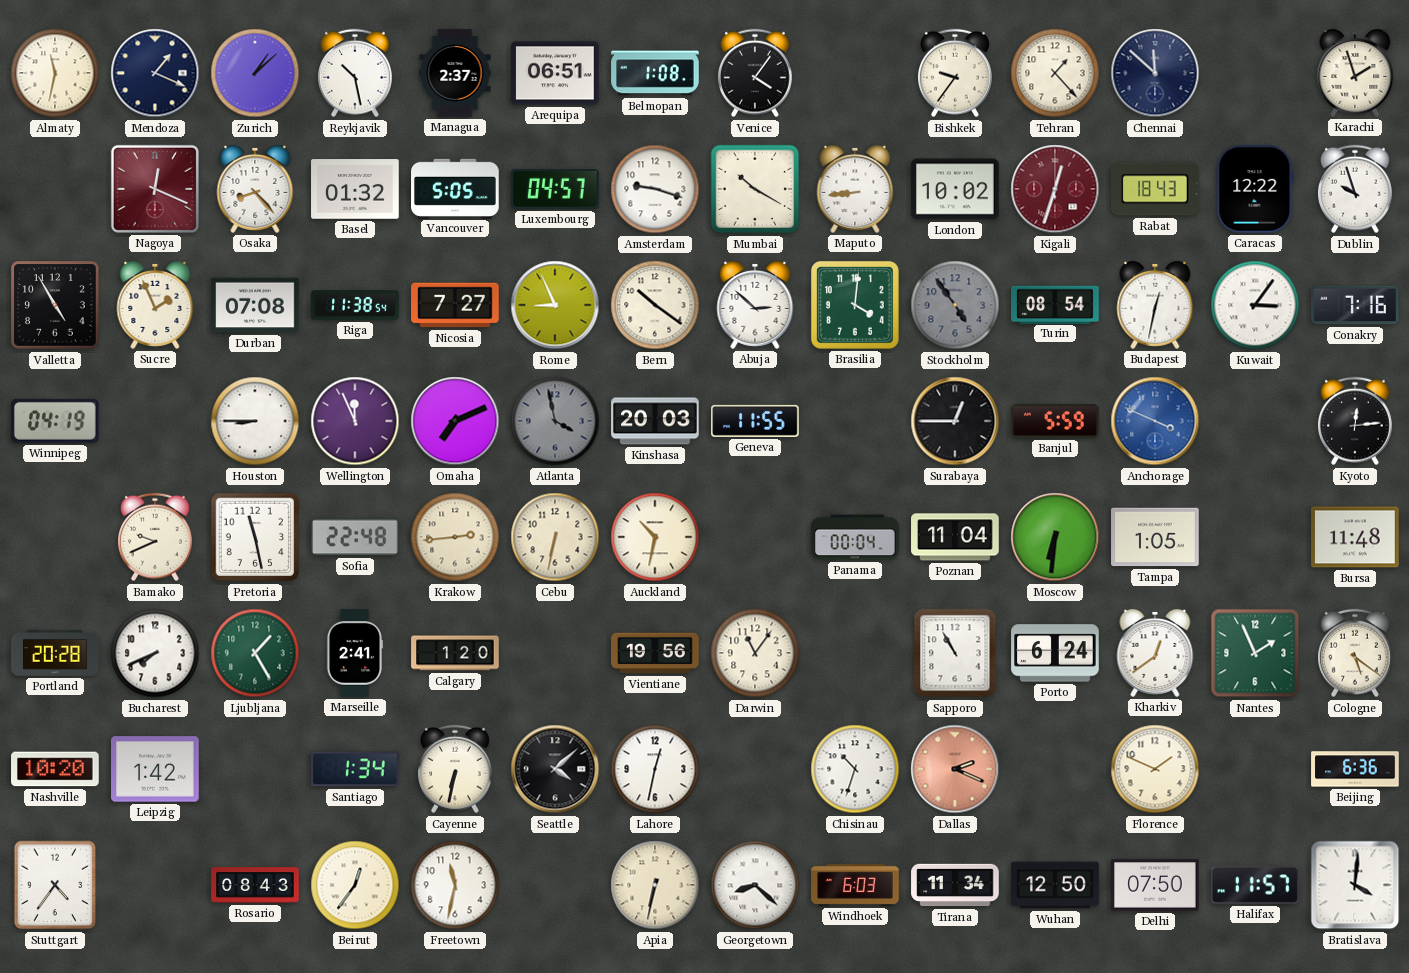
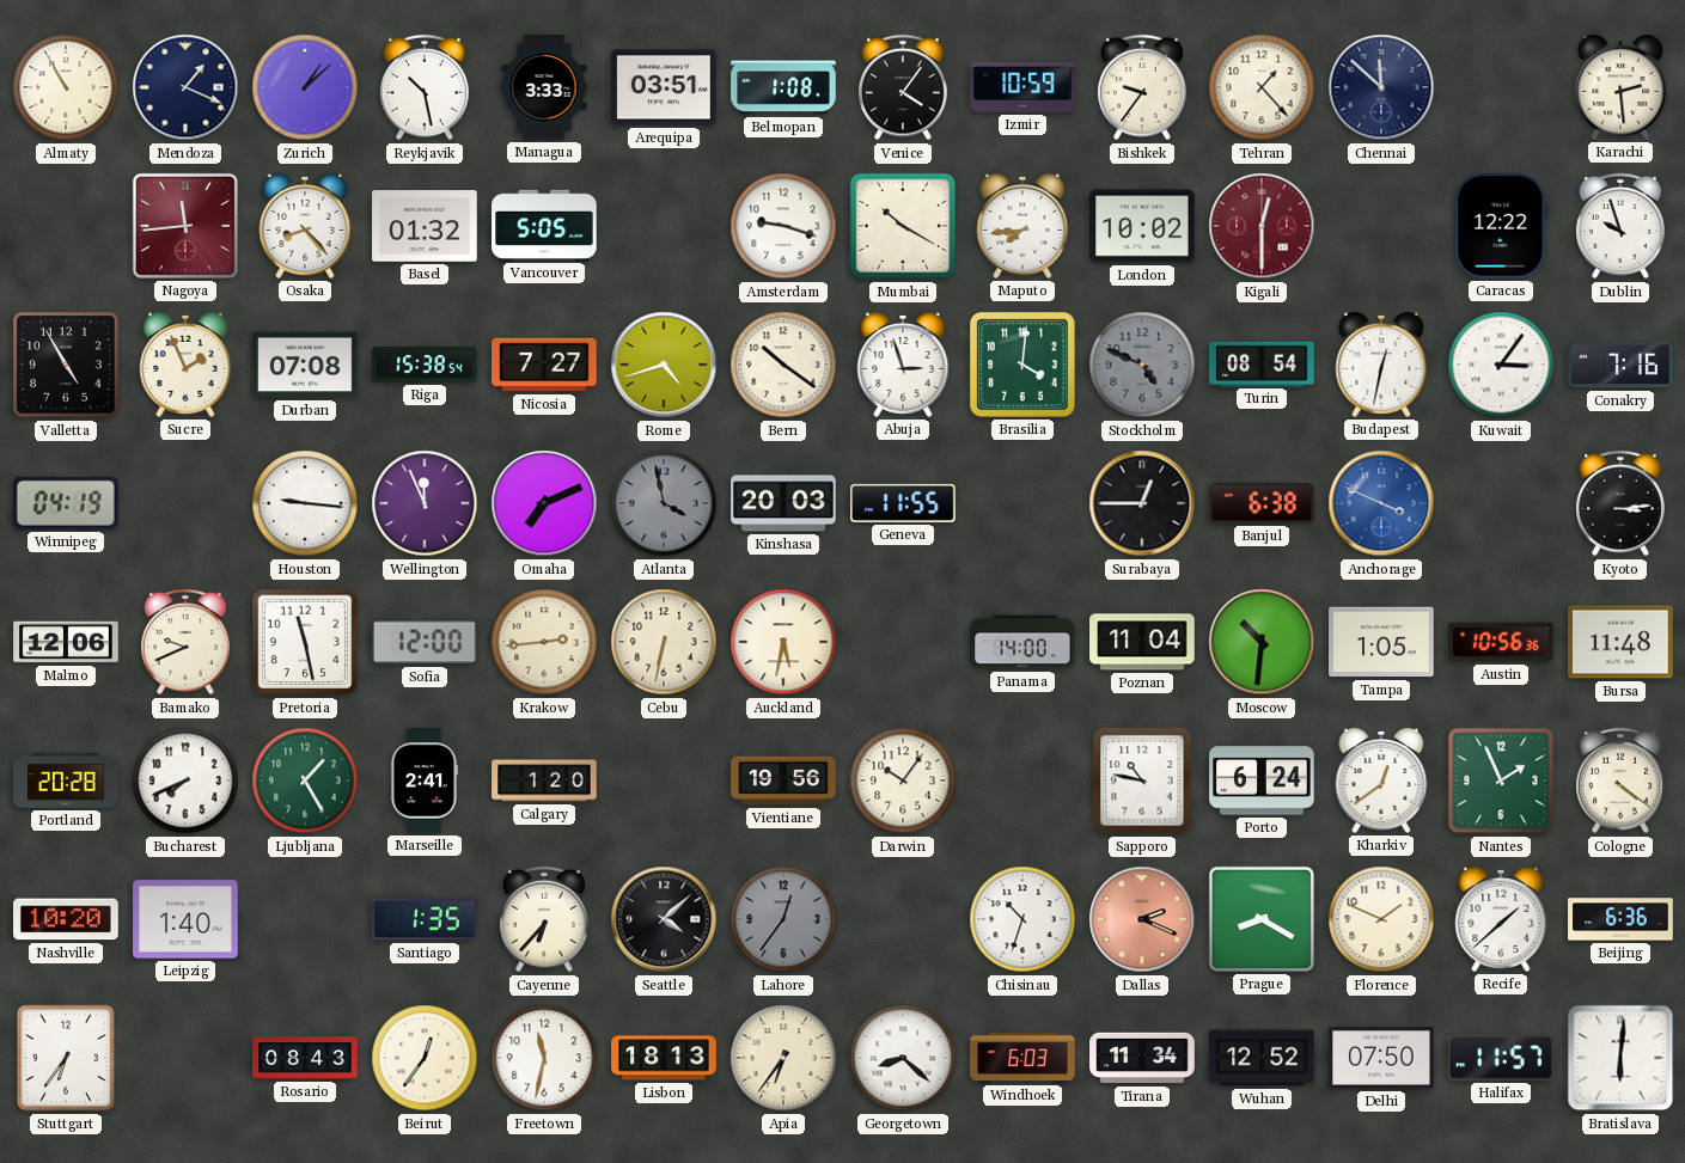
Almaty: 11:32 -> 10:55
Managua: 2:37 -> 3:33
Arequipa: 06:51 -> 03:51
Izmir: none -> 10:59
Karachi: 1:57 -> 2:29
Nagoya: 12:19 -> 11:44
Luxembourg: 04:57 -> none
Maputo: 8:44 -> 7:44
Kigali: 12:33 -> 12:30
Rabat: 18:43 -> none
Riga: 11:38 -> 15:38
Rome: 8:56 -> 4:42
Abuja: 2:52 -> 2:57
Stockholm: 4:54 -> 4:49
Houston: 8:45 -> 9:16
Banjul: 5:59 -> 6:38
Kyoto: 12:14 -> 3:14
Malmo: none -> 12:06
Sofia: 22:48 -> 12:00
Auckland: 10:32 -> 5:32
Panama: 00:04 -> 14:00
Moscow: 6:31 -> 10:31
Austin: none -> 10:56
Darwin: 11:06 -> 10:06
Sapporo: 10:55 -> 10:47
Cologne: 5:21 -> 4:21
Leipzig: 1:42 -> 1:40
Santiago: 1:34 -> 1:35
Cayenne: 6:32 -> 6:37
Lahore: 12:32 -> 12:36
Lahore dial: white -> grey
Prague: none -> 8:20
Recife: none -> 1:38
Stuttgart: 4:36 -> 6:36
Lisbon: none -> 18:13
Apia: 6:32 -> 6:36
Wuhan: 12:50 -> 12:52
Bratislava: 4:01 -> 6:01
